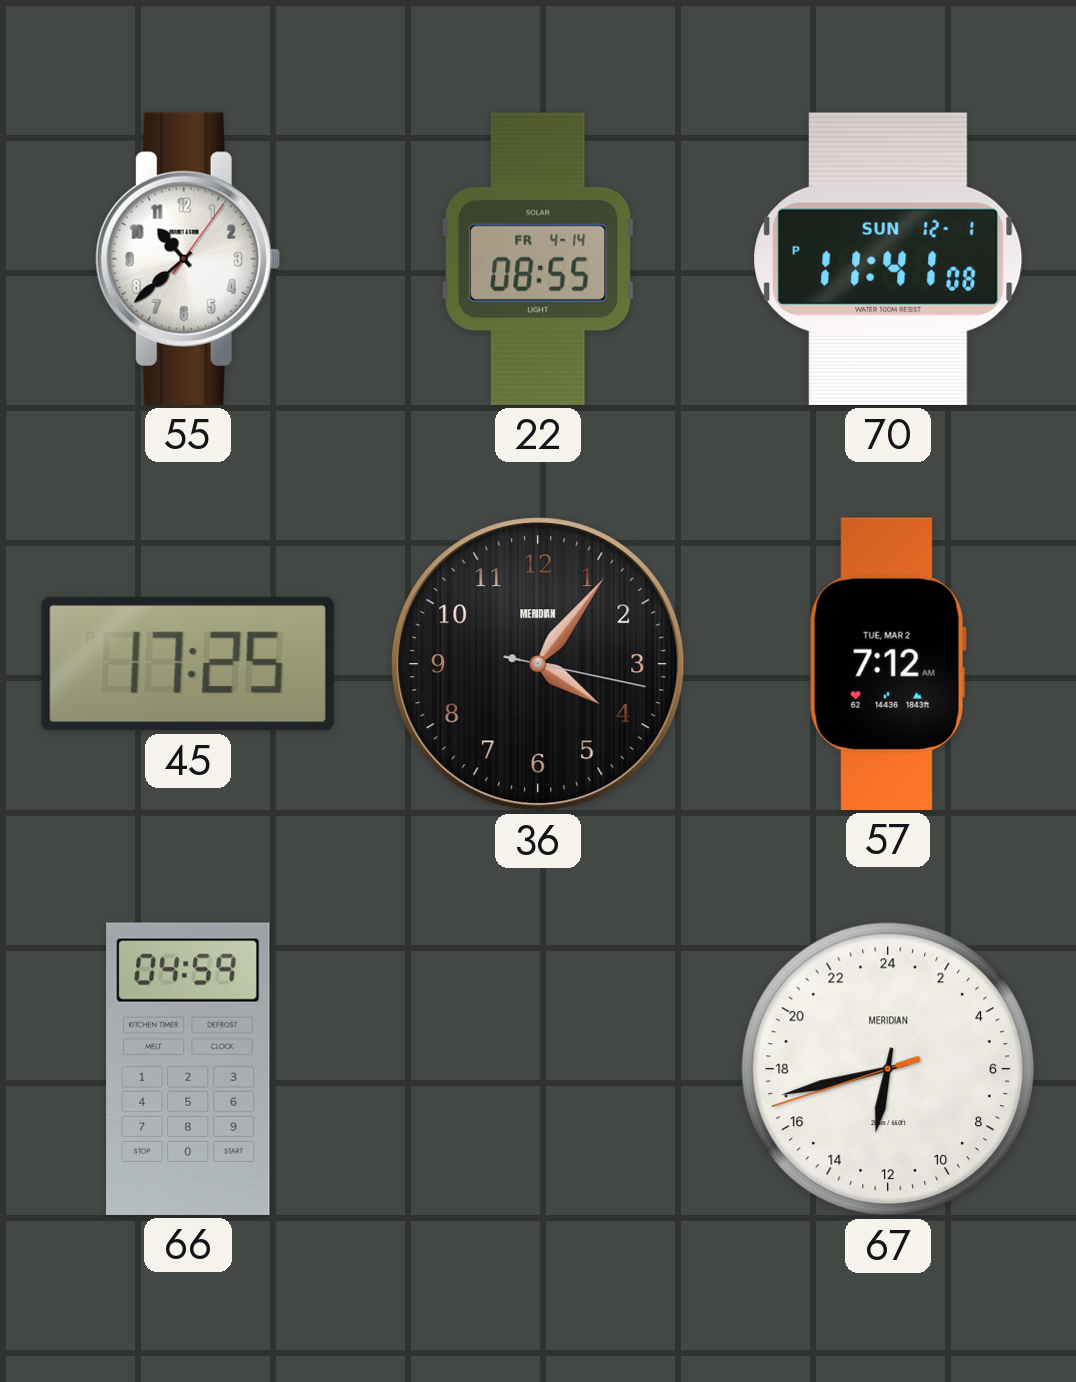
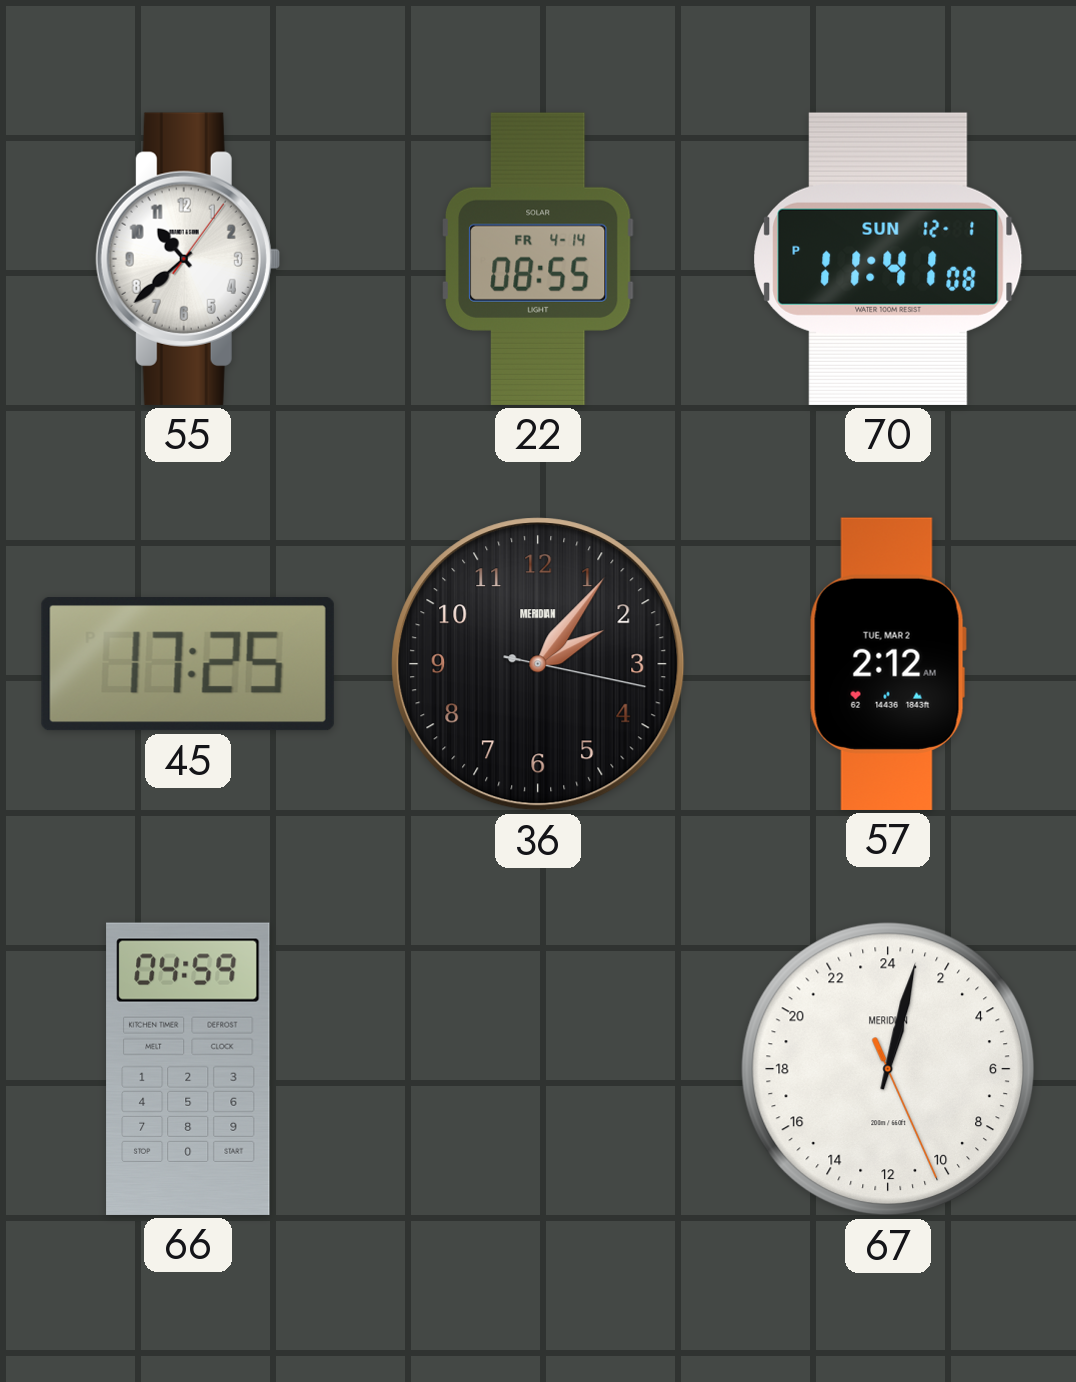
36: 4:06 -> 2:06
57: 7:12 -> 2:12
67: 12:42 -> 1:02
